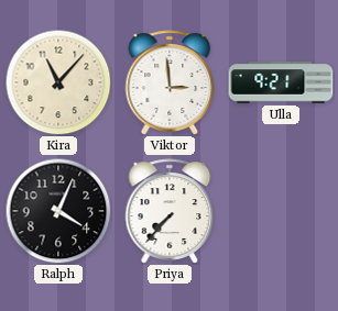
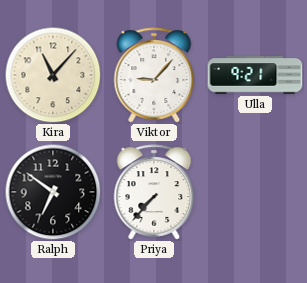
Viktor: 2:59 -> 9:07
Ralph: 4:04 -> 6:51
